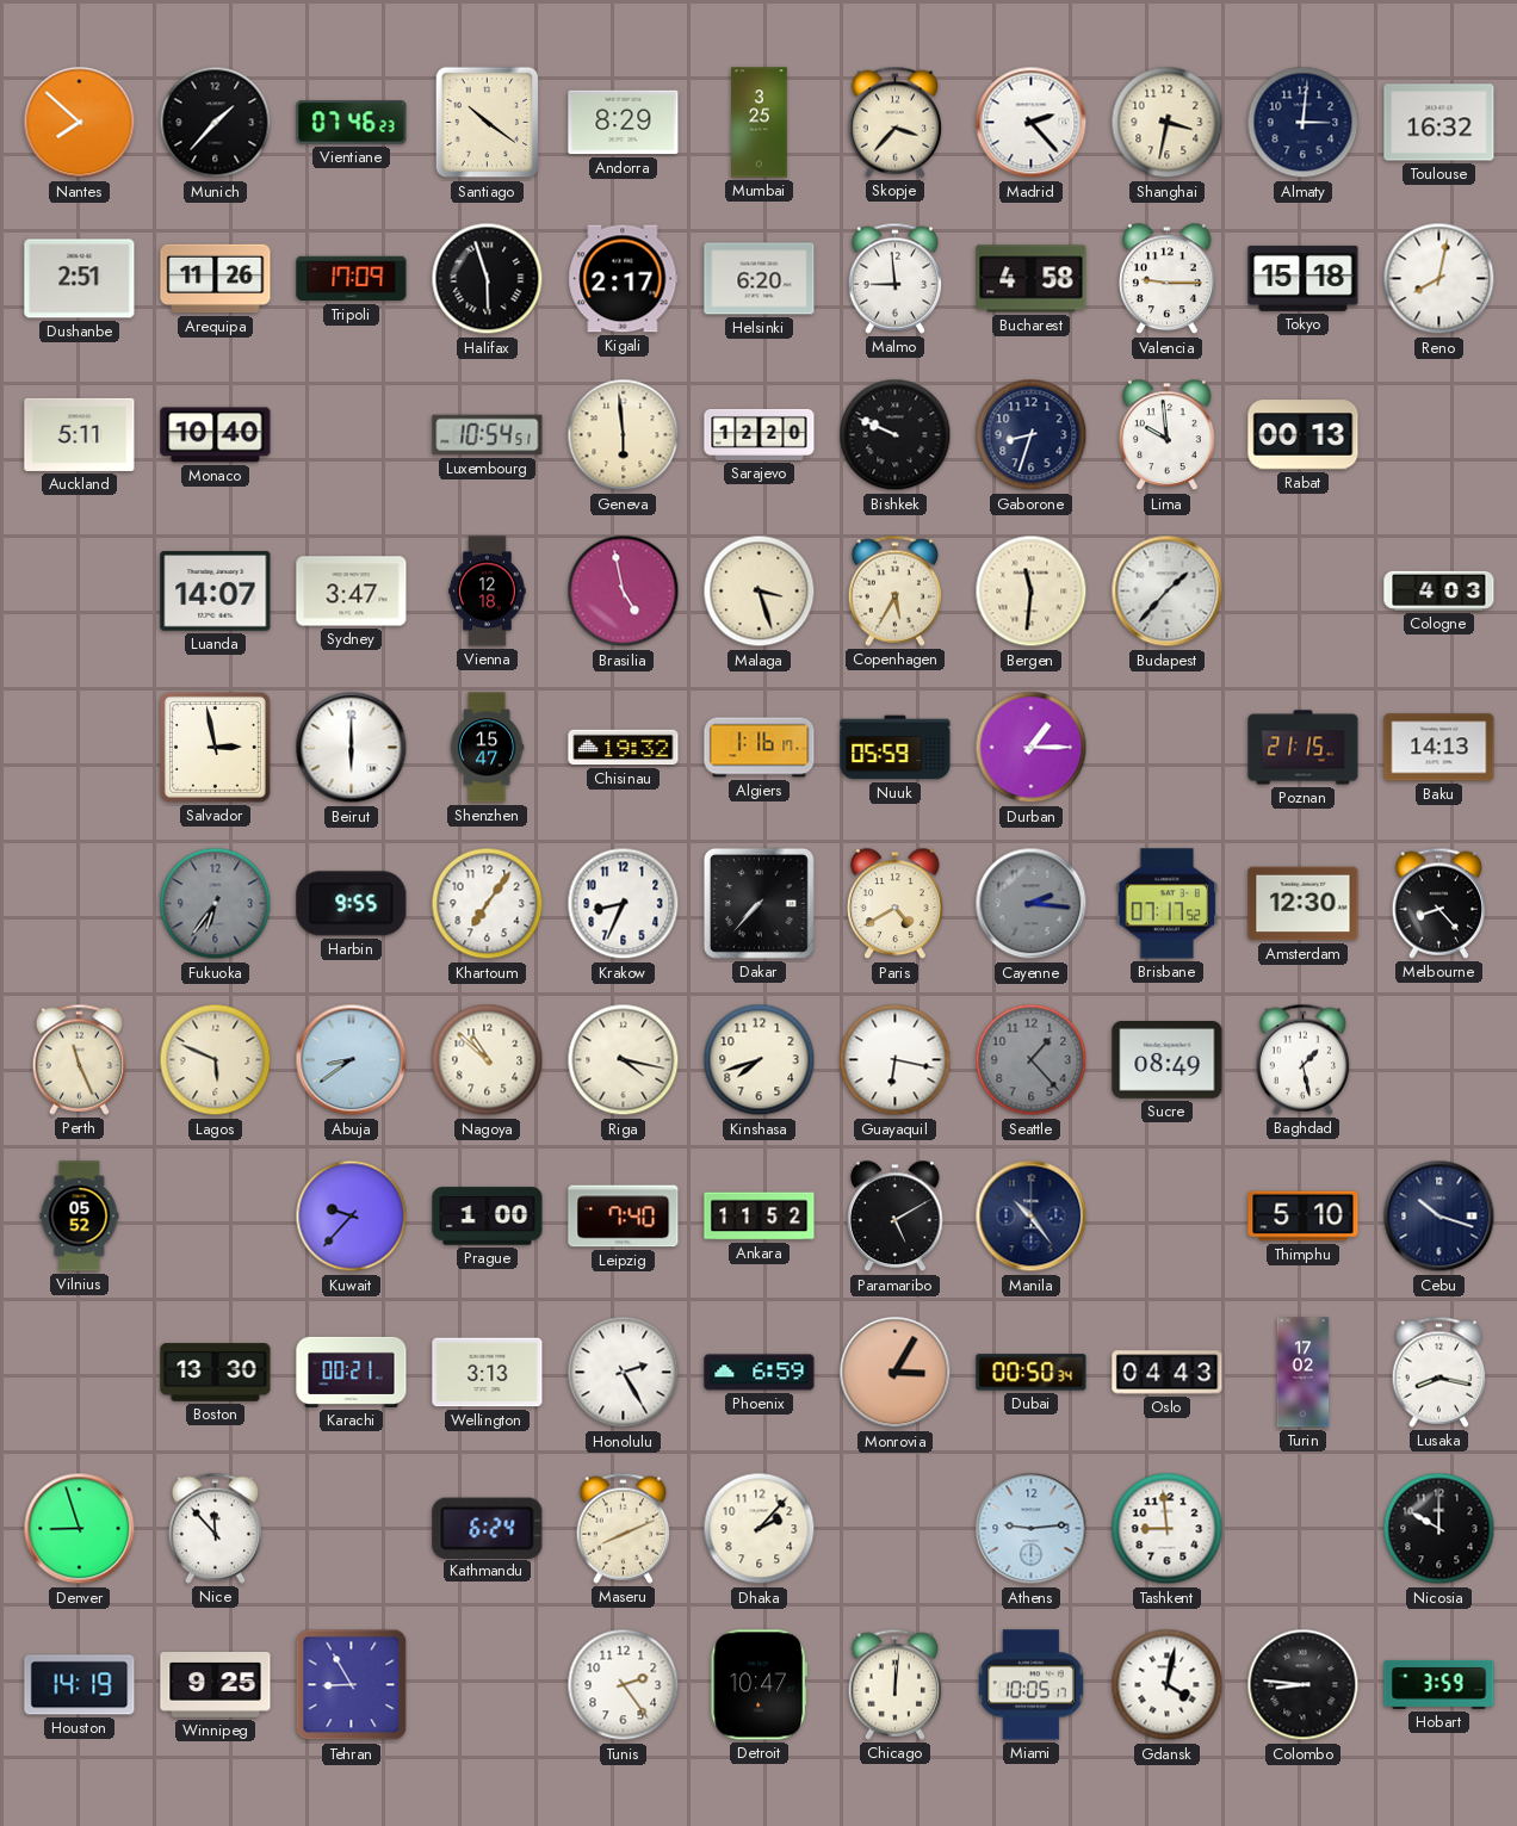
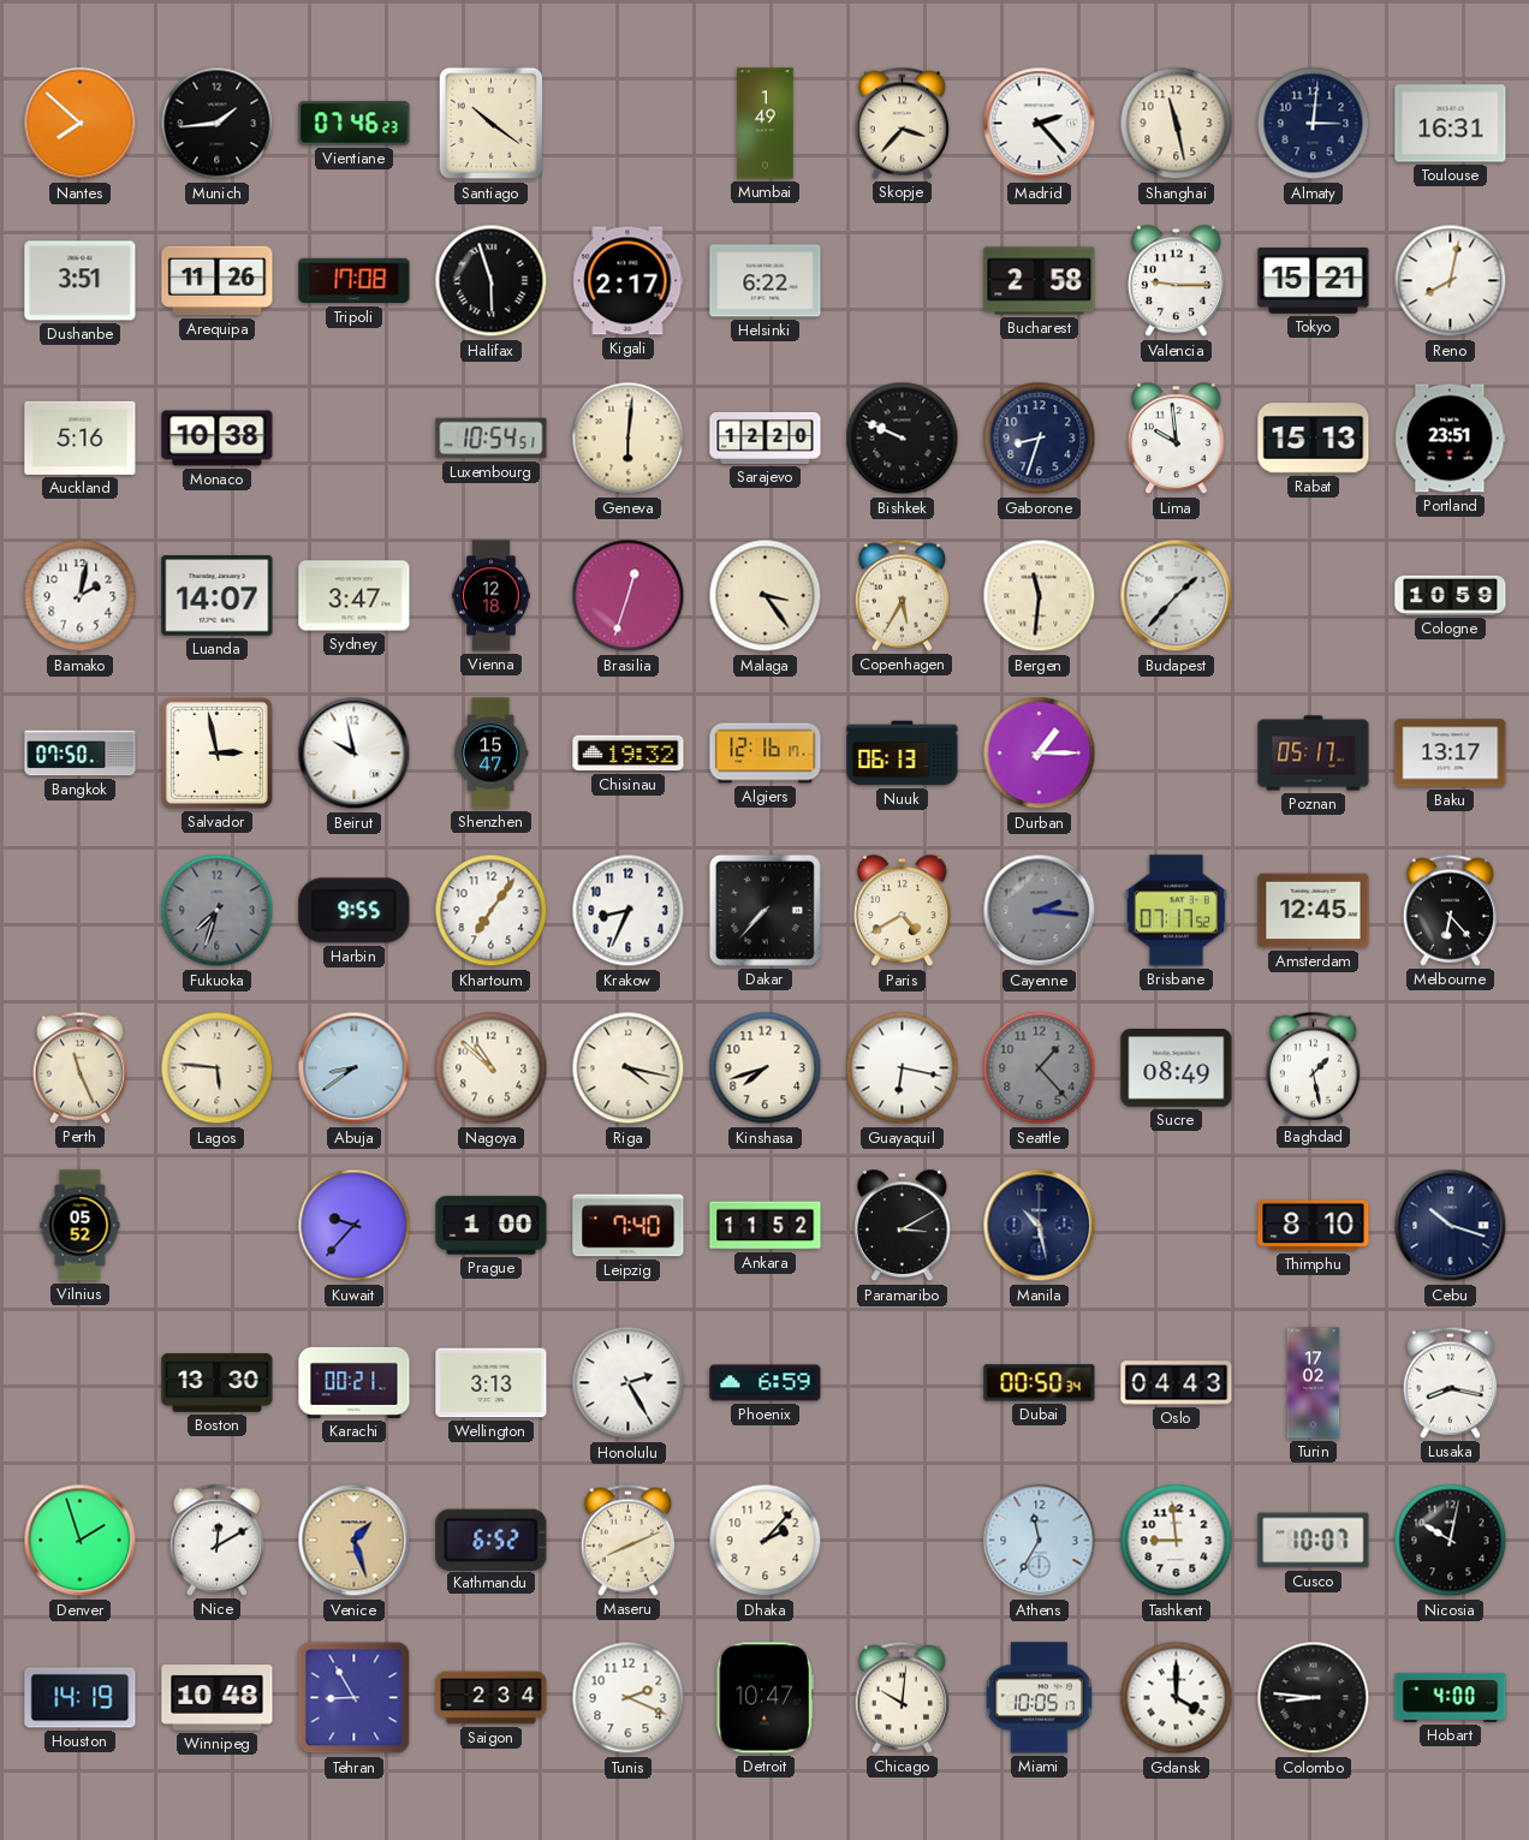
Munich: 1:37 -> 1:44
Andorra: 8:29 -> none
Mumbai: 3:25 -> 1:49
Shanghai: 3:32 -> 11:28
Toulouse: 16:32 -> 16:31
Dushanbe: 2:51 -> 3:51
Tripoli: 17:09 -> 17:08
Helsinki: 6:20 -> 6:22
Malmo: 8:59 -> none
Bucharest: 4:58 -> 2:58
Tokyo: 15:18 -> 15:21
Auckland: 5:11 -> 5:16
Monaco: 10:40 -> 10:38
Geneva: 5:59 -> 6:01
Rabat: 00:13 -> 15:13
Portland: none -> 23:51
Bamako: none -> 2:02
Brasilia: 4:58 -> 12:33
Malaga: 3:27 -> 3:24
Cologne: 4:03 -> 10:59
Bangkok: none -> 07:50
Beirut: 6:00 -> 9:58
Algiers: 1:16 -> 12:16
Nuuk: 05:59 -> 06:13
Poznan: 21:15 -> 05:17
Baku: 14:13 -> 13:17
Fukuoka: 6:36 -> 7:33
Amsterdam: 12:30 -> 12:45
Melbourne: 8:23 -> 6:23
Lagos: 5:49 -> 5:46
Paramaribo: 5:10 -> 3:10
Manila: 10:24 -> 10:28
Thimphu: 5:10 -> 8:10
Monrovia: 3:05 -> none
Denver: 8:57 -> 1:57
Nice: 11:53 -> 12:10
Venice: none -> 1:27
Kathmandu: 6:24 -> 6:52
Athens: 9:14 -> 11:35
Cusco: none -> 10:07
Nicosia: 10:00 -> 10:02
Winnipeg: 9:25 -> 10:48
Saigon: none -> 2:34
Tunis: 2:24 -> 2:19
Chicago: 12:01 -> 10:01
Gdansk: 4:02 -> 4:00
Hobart: 3:59 -> 4:00
